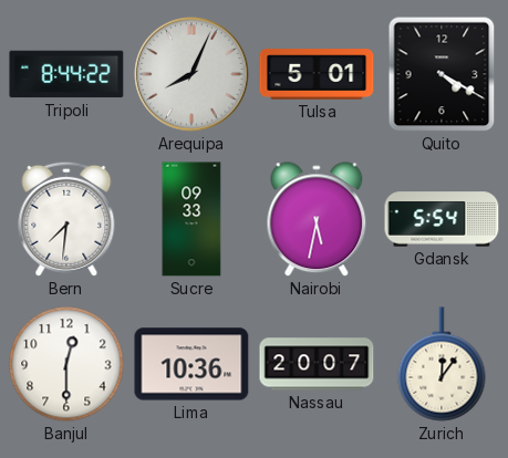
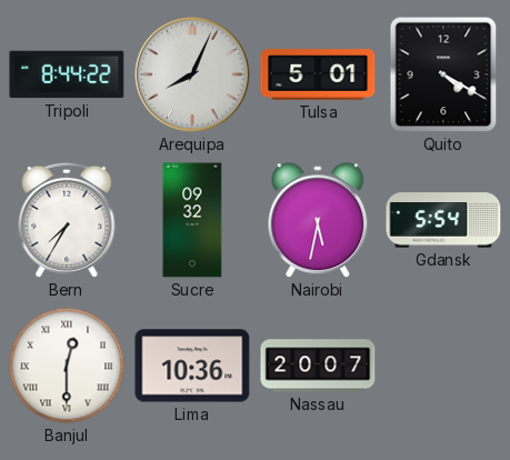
Bern: 7:31 -> 7:35
Sucre: 09:33 -> 09:32
Banjul numerals: Arabic -> Roman
Zurich: 12:06 -> none
